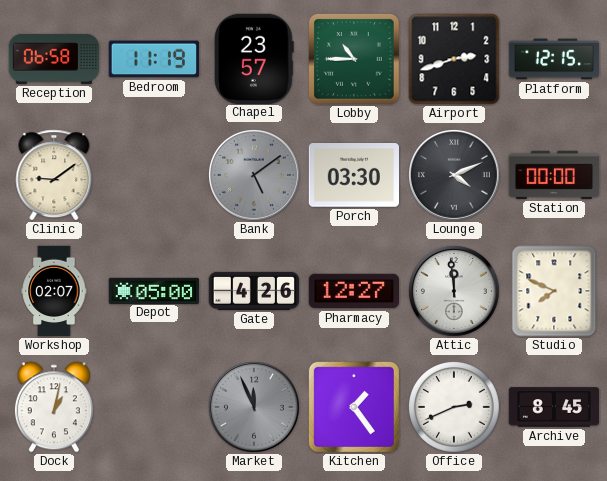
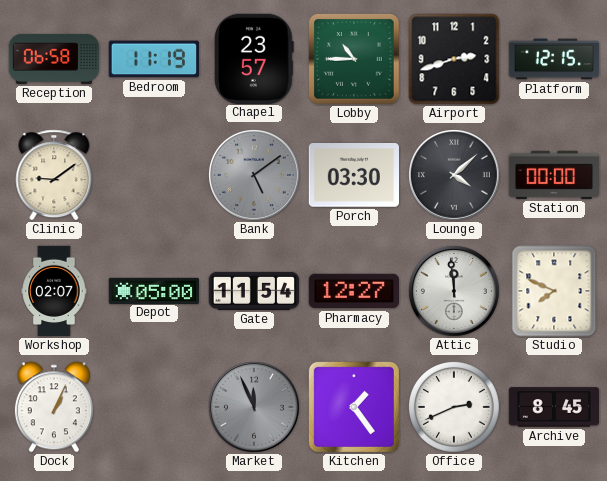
Lounge: 4:11 -> 4:08
Gate: 4:26 -> 11:54
Dock: 1:02 -> 1:04
